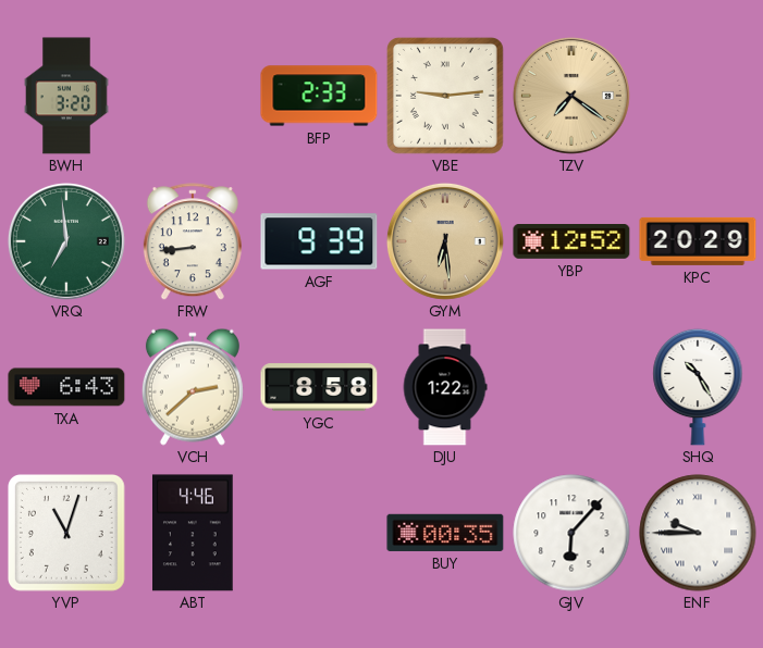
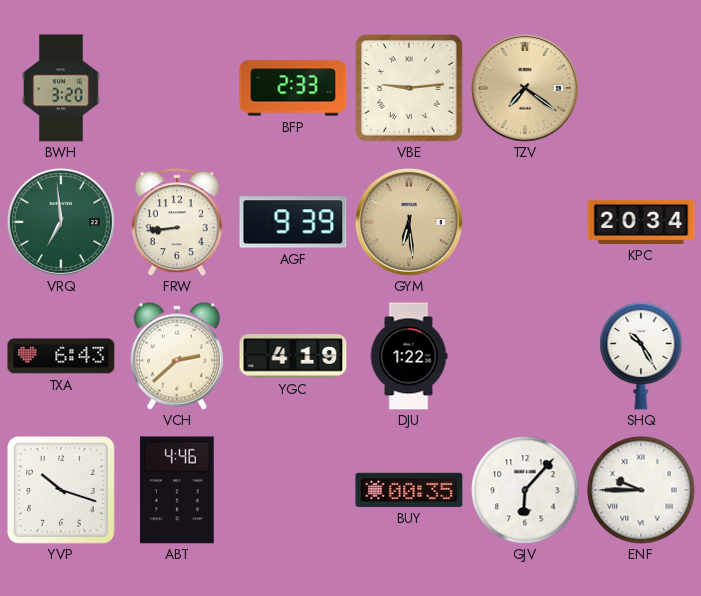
YBP: 12:52 -> none
KPC: 20:29 -> 20:34
YGC: 8:58 -> 4:19
YVP: 11:03 -> 10:18
